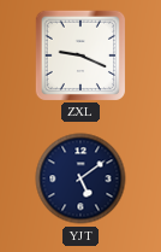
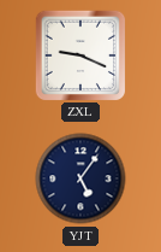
YJT: 5:09 -> 5:06
